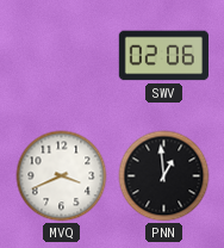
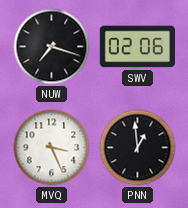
NUW: none -> 7:18
MVQ: 3:41 -> 3:26
